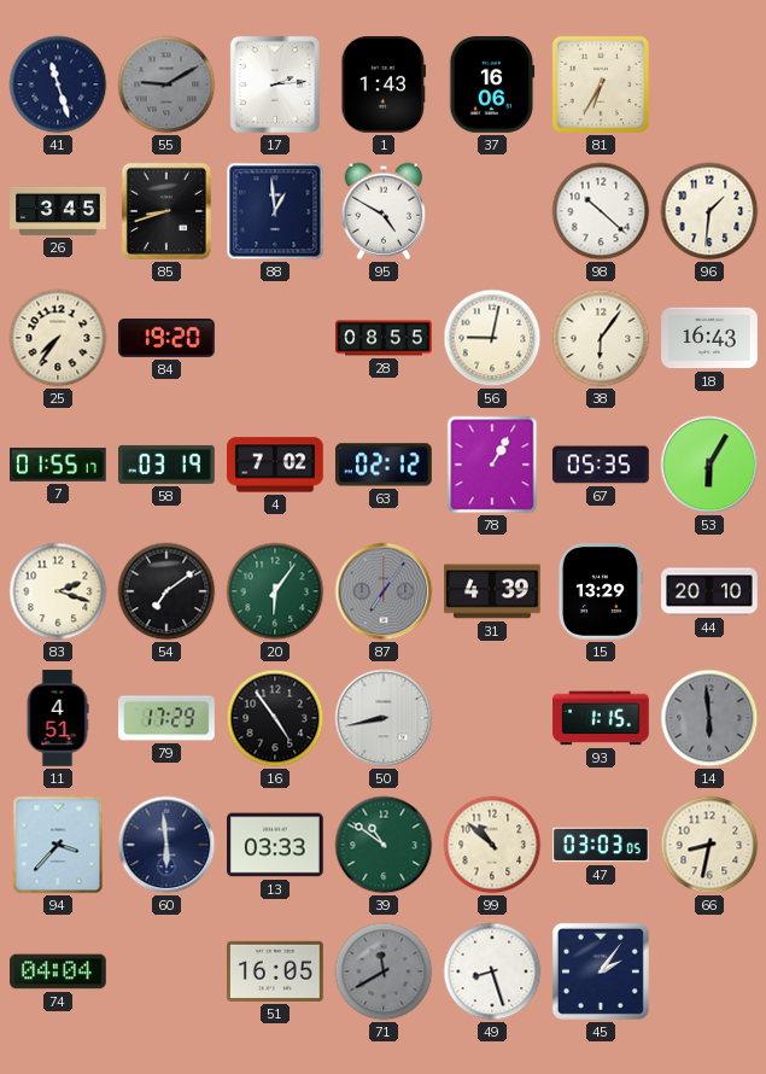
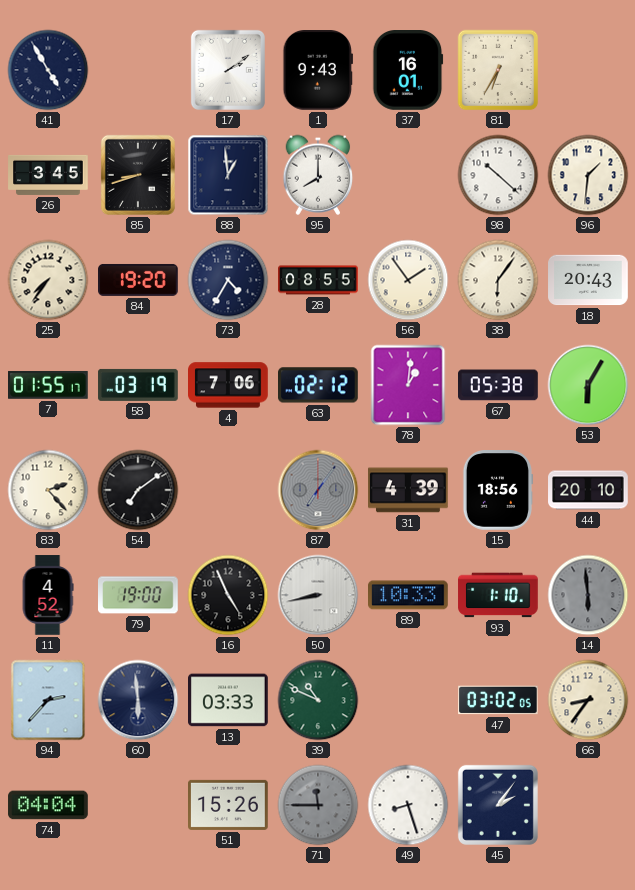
41: 11:27 -> 4:55
55: 9:10 -> none
17: 2:14 -> 2:09
1: 1:43 -> 9:43
37: 16:06 -> 16:01
95: 4:50 -> 8:00
73: none -> 4:35
56: 9:02 -> 1:54
18: 16:43 -> 20:43
4: 7:02 -> 7:06
78: 1:05 -> 1:01
67: 05:35 -> 05:38
83: 2:18 -> 2:23
20: 6:06 -> none
15: 13:29 -> 18:56
11: 4:51 -> 4:52
79: 17:29 -> 19:00
16: 4:54 -> 4:56
89: none -> 10:33
93: 1:15 -> 1:10
94: 3:37 -> 2:37
39: 10:51 -> 10:49
99: 10:52 -> none
47: 03:03 -> 03:02
66: 8:32 -> 8:36
51: 16:05 -> 15:26
71: 11:40 -> 11:45
